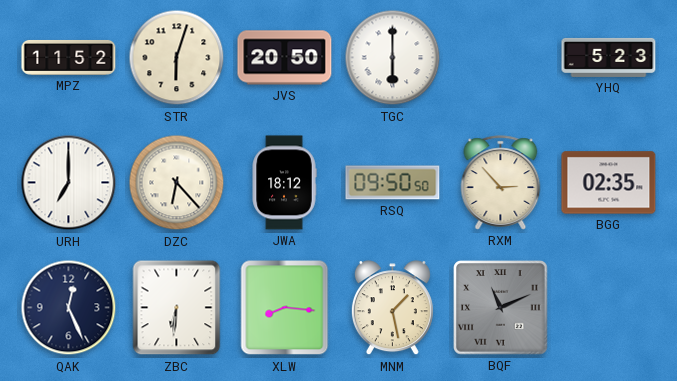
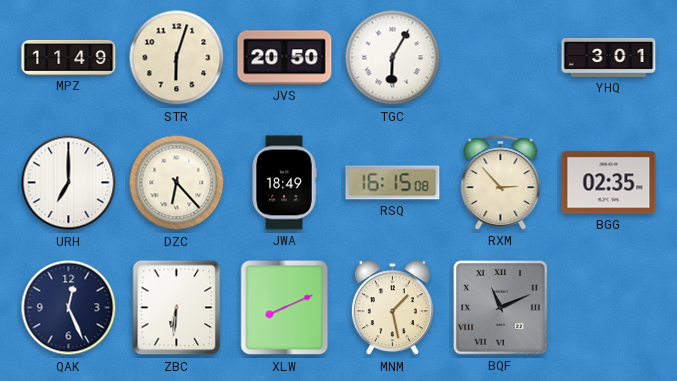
MPZ: 11:52 -> 11:49
TGC: 6:00 -> 6:05
YHQ: 5:23 -> 3:01
JWA: 18:12 -> 18:49
RSQ: 09:50 -> 16:15
XLW: 8:16 -> 8:11
